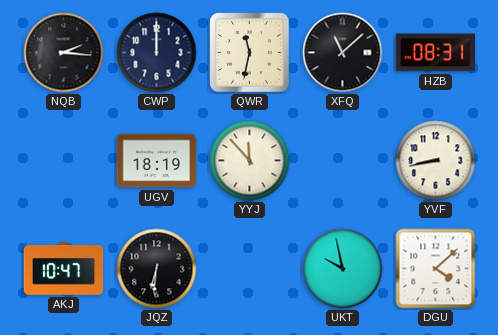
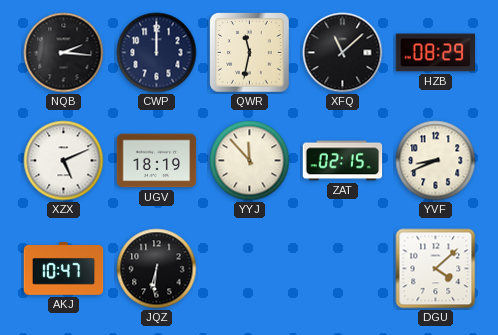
HZB: 08:31 -> 08:29
XZX: none -> 5:11
ZAT: none -> 02:15
YVF: 8:43 -> 8:41
UKT: 9:58 -> none
